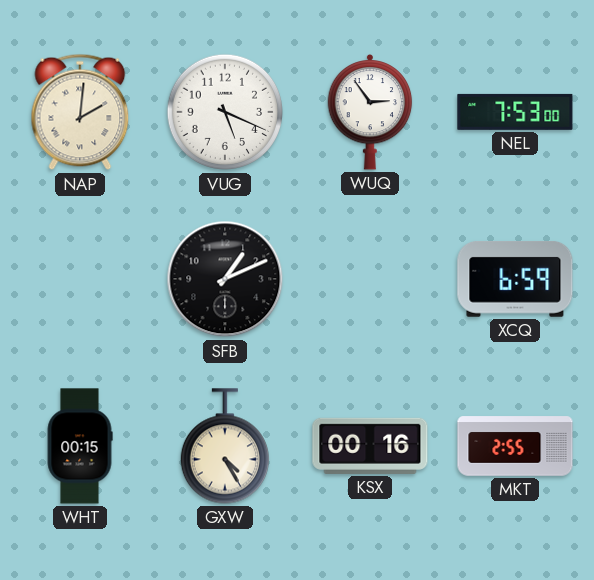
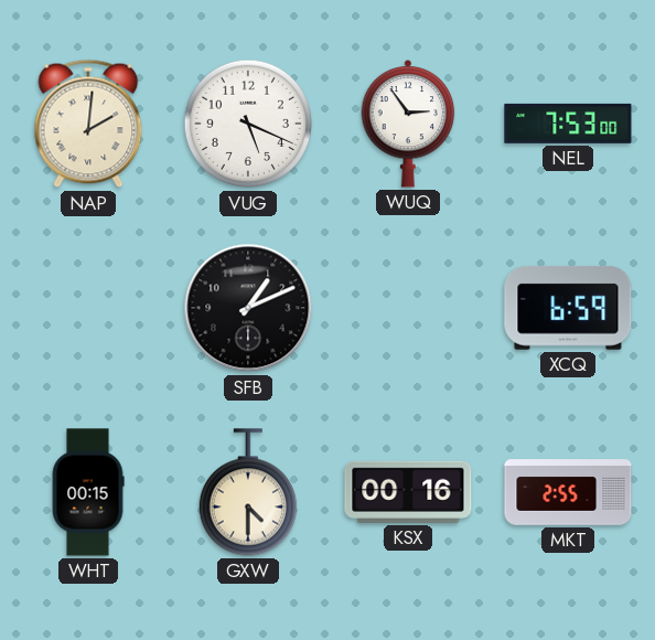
GXW: 4:25 -> 4:30
